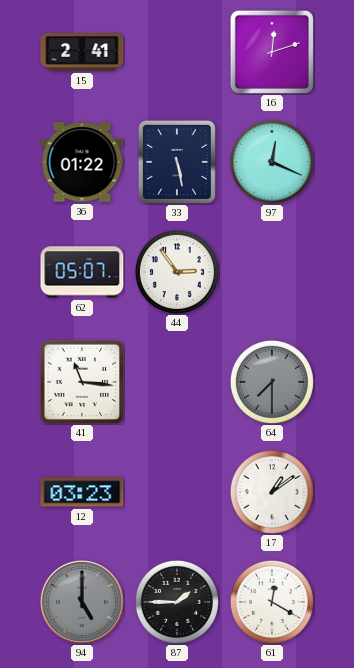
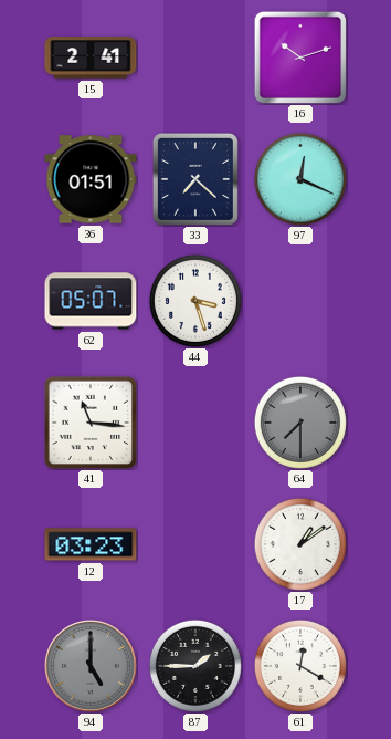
16: 12:12 -> 10:12
36: 01:22 -> 01:51
33: 5:28 -> 7:22
44: 2:54 -> 3:27
